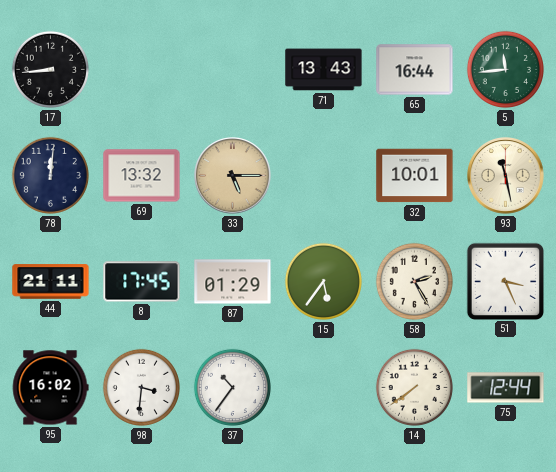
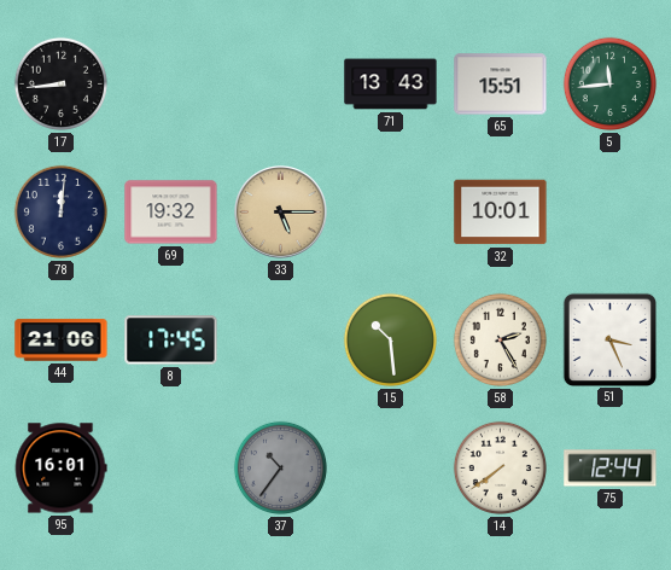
65: 16:44 -> 15:51
69: 13:32 -> 19:32
93: 11:28 -> none
44: 21:11 -> 21:06
87: 01:29 -> none
15: 5:36 -> 10:29
95: 16:02 -> 16:01
98: 3:31 -> none
37 dial: white -> grey
